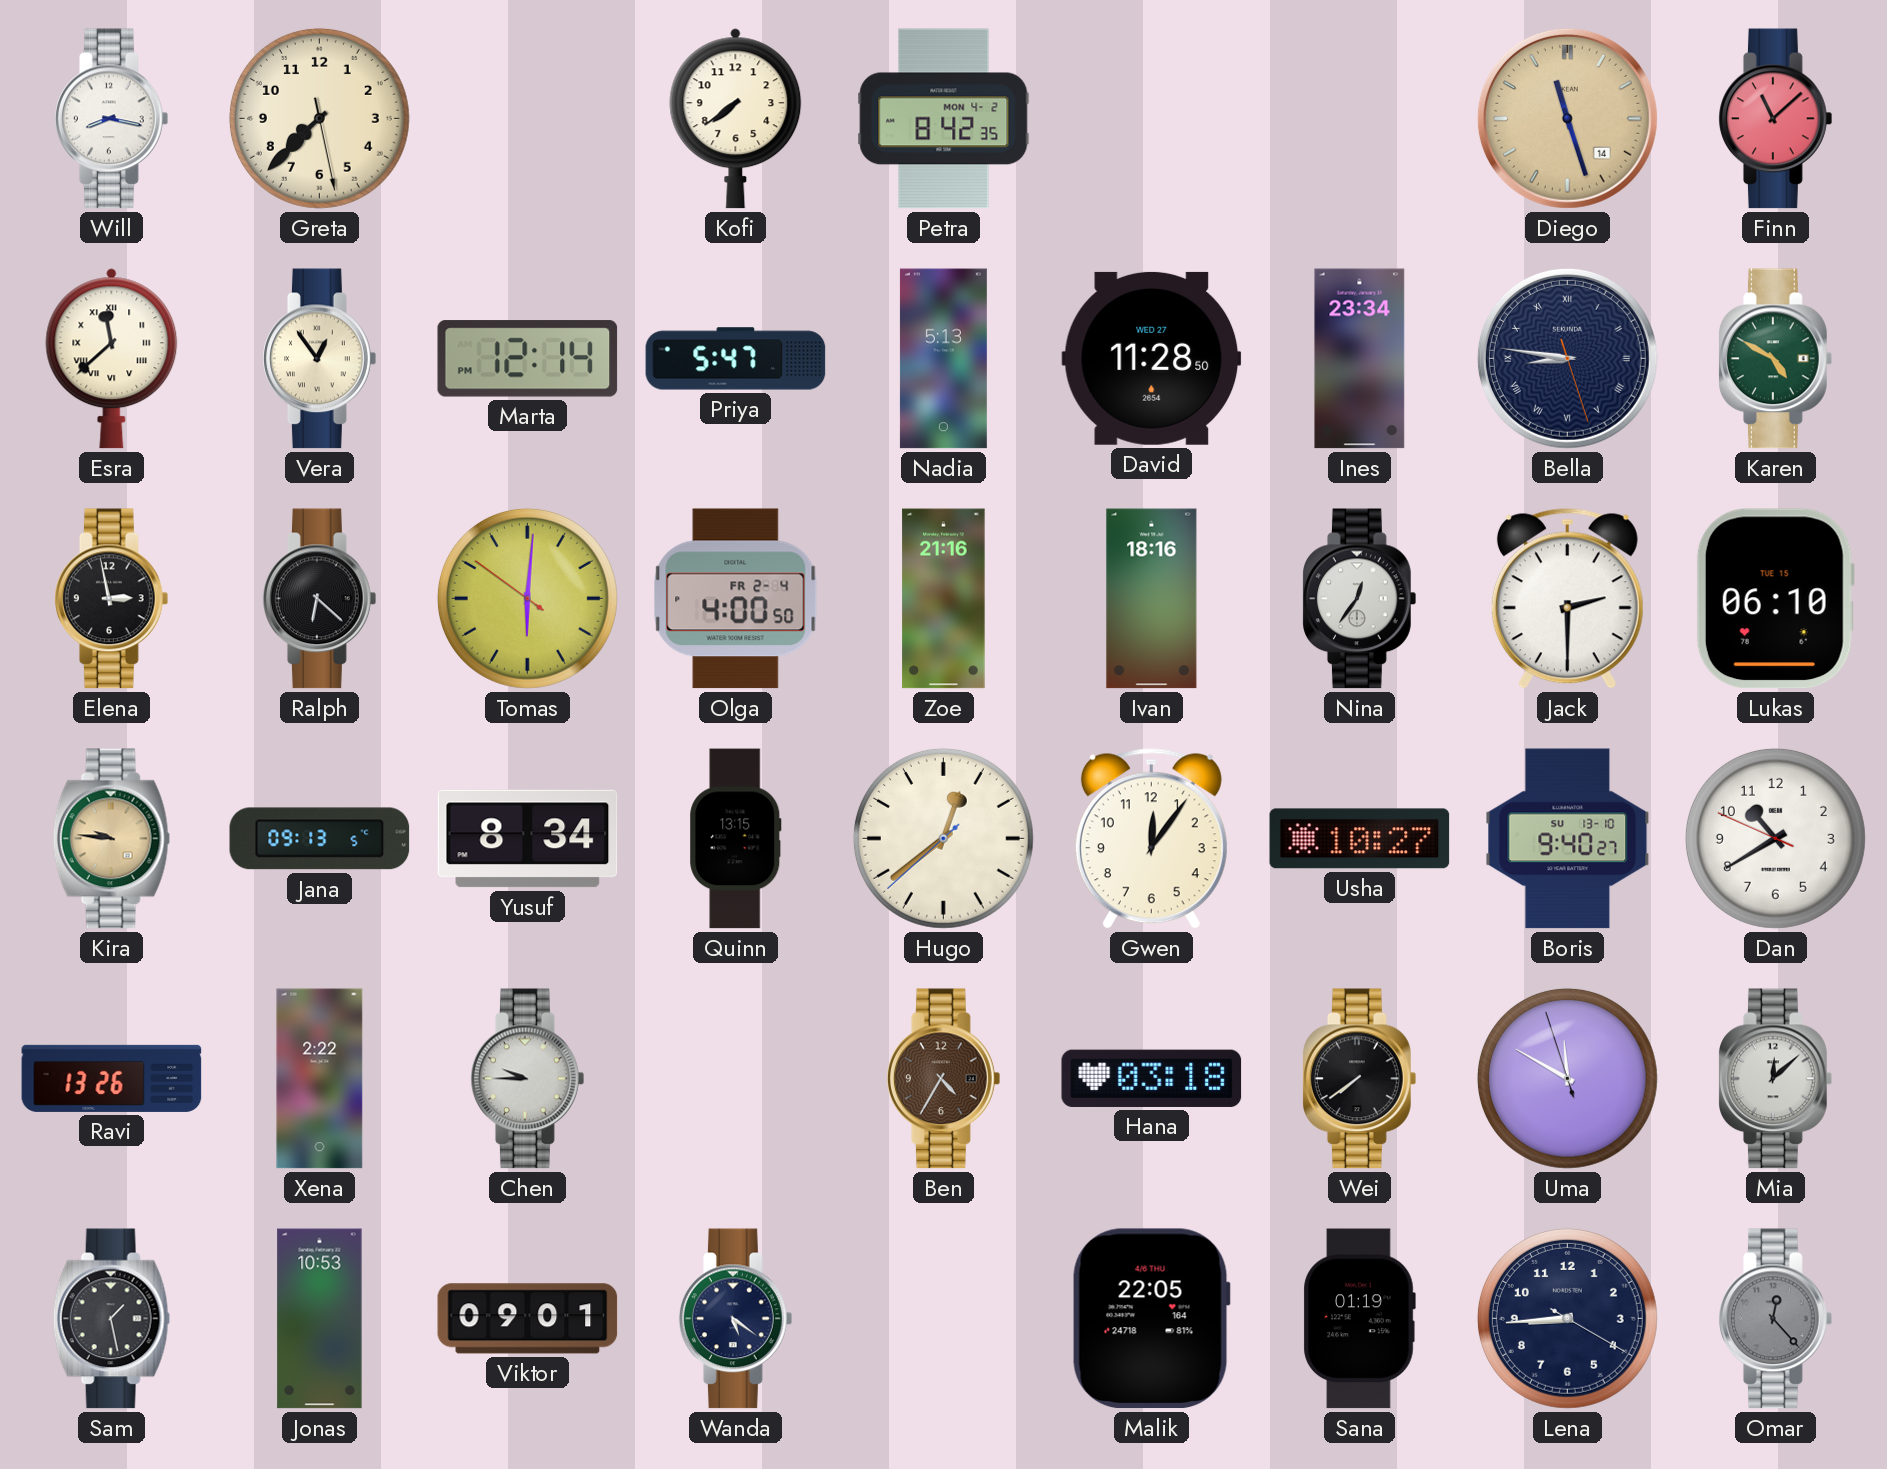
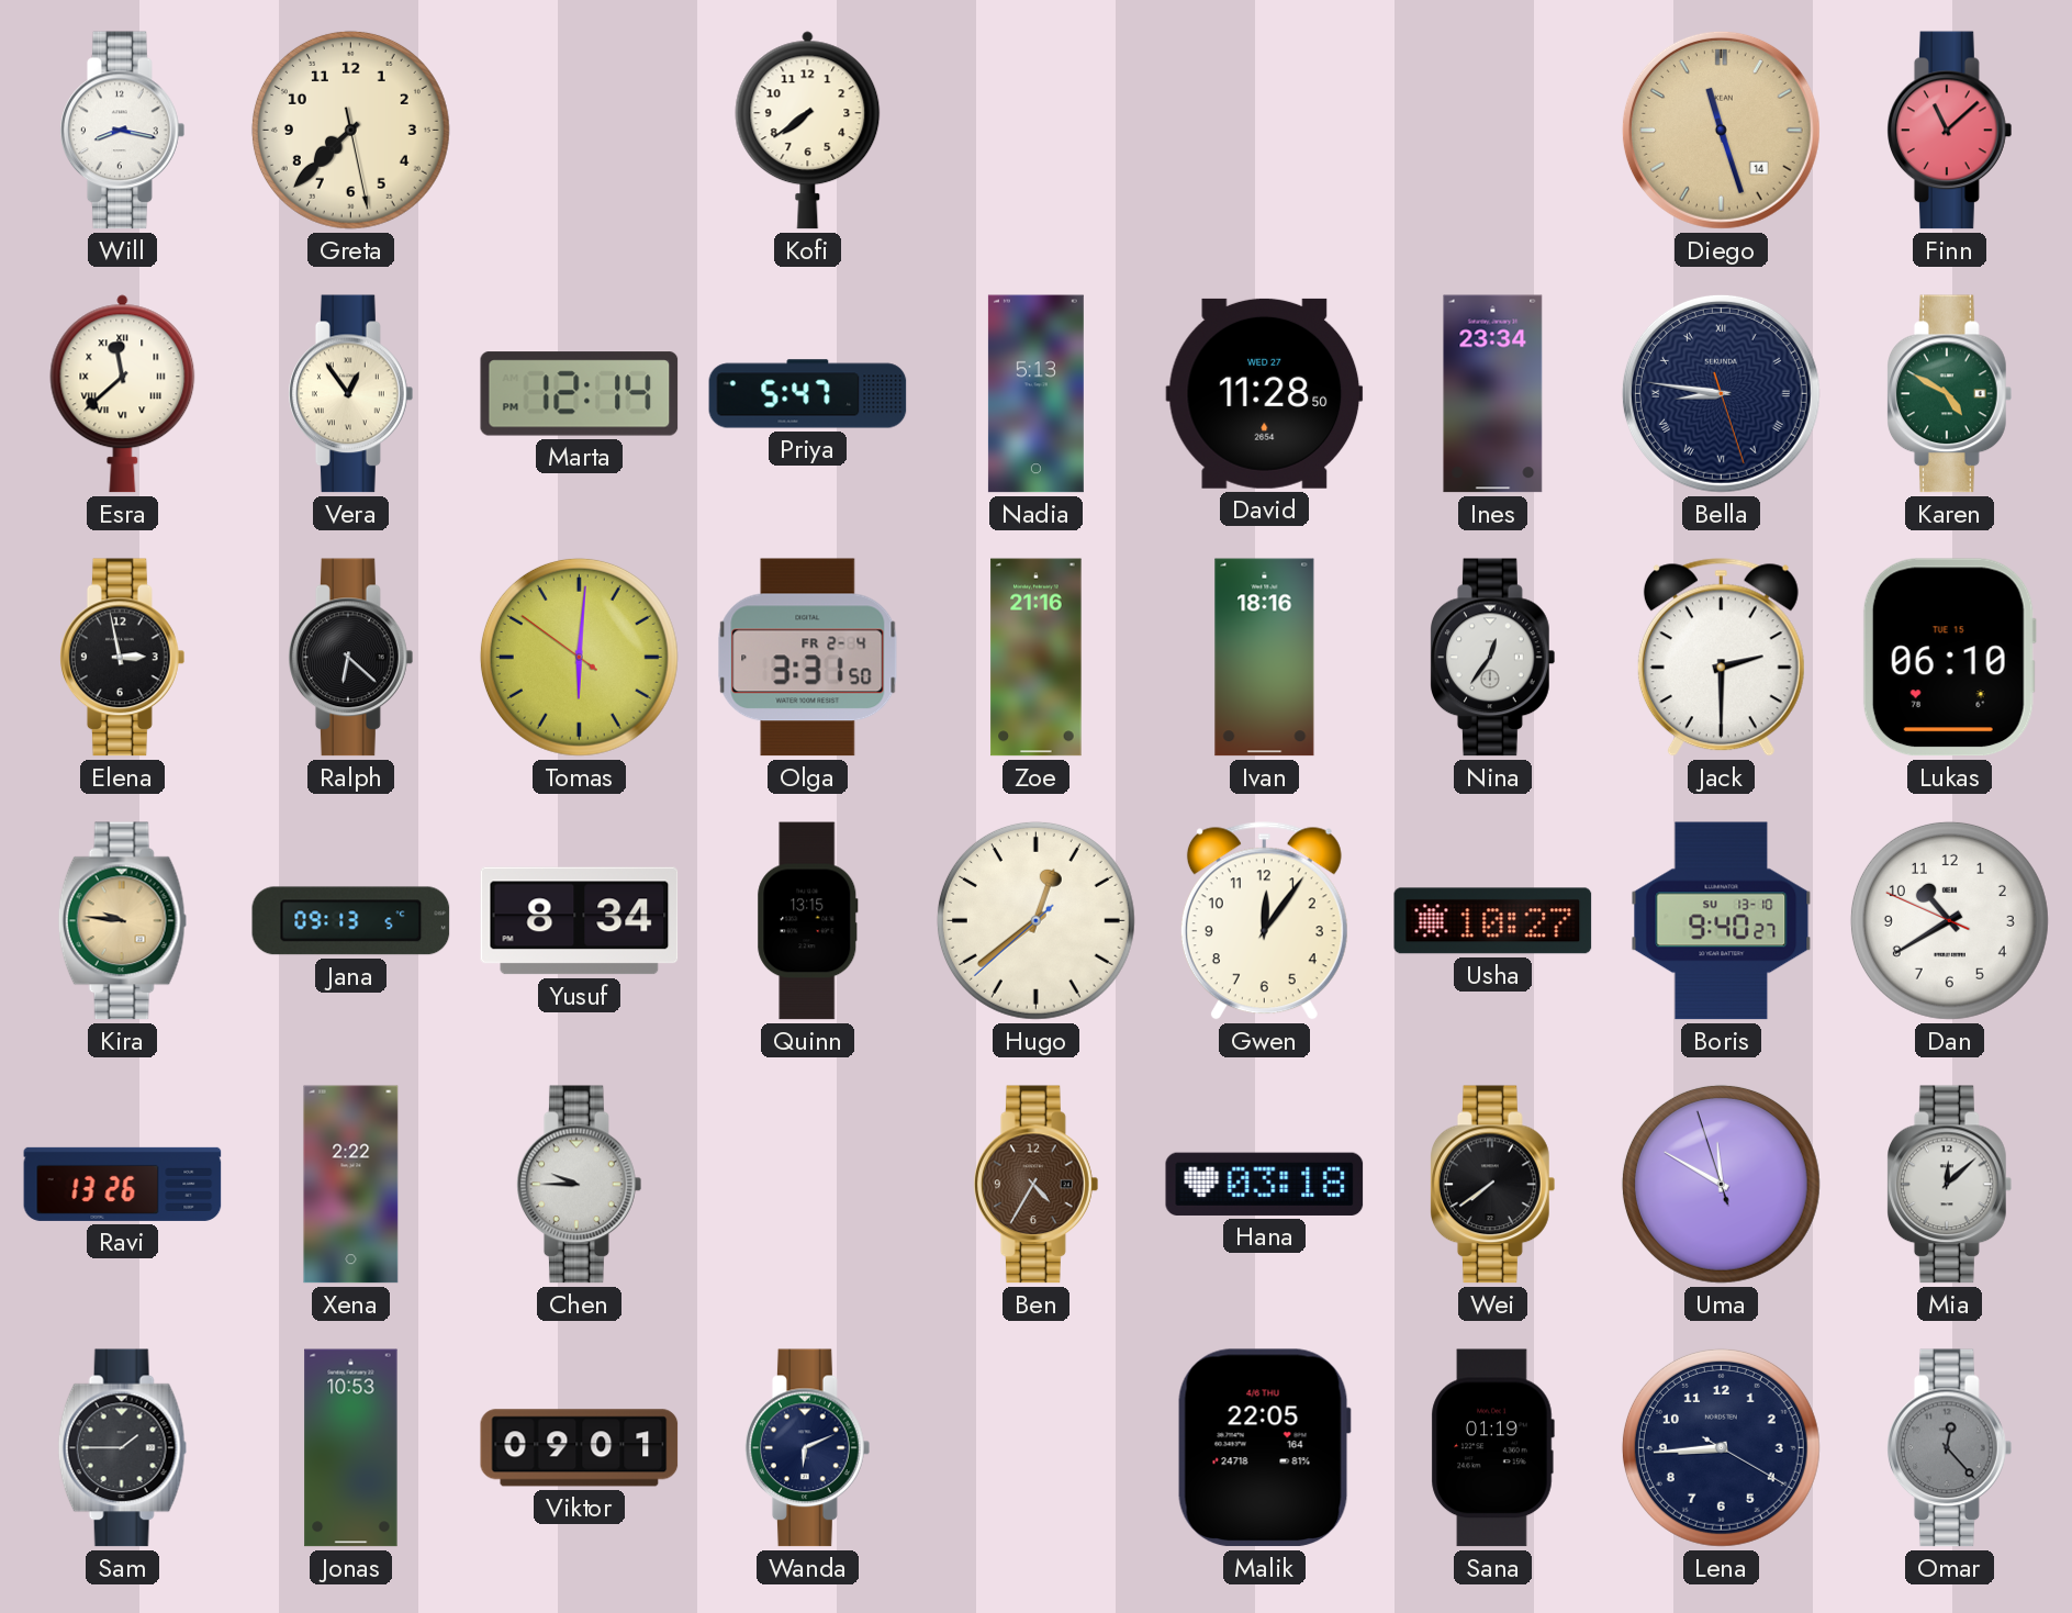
Petra: 8:42 -> none
Olga: 4:00 -> 3:31
Sam: 1:28 -> 1:45
Wanda: 5:21 -> 6:11
